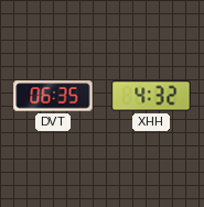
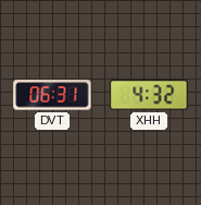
DVT: 06:35 -> 06:31
